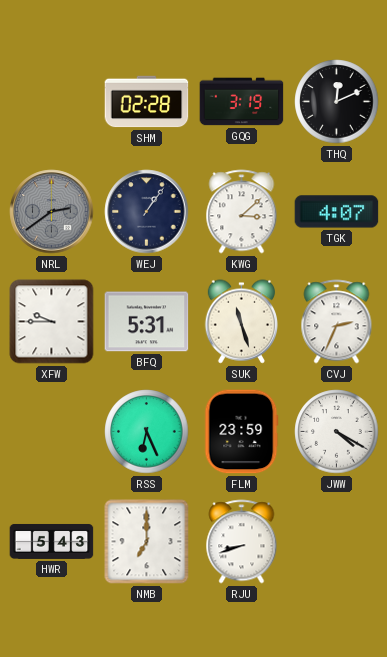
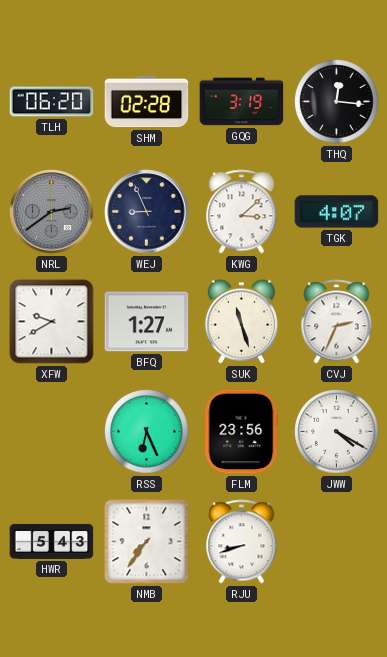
TLH: none -> 06:20
THQ: 12:11 -> 12:16
WEJ: 1:06 -> 8:56
XFW: 9:45 -> 9:40
BFQ: 5:31 -> 1:27
FLM: 23:59 -> 23:56
NMB: 7:00 -> 7:36
